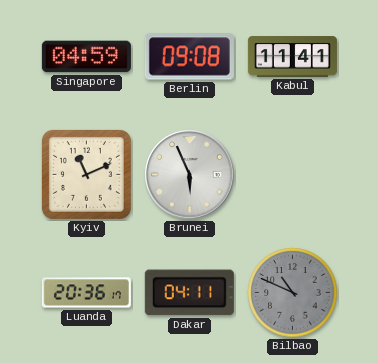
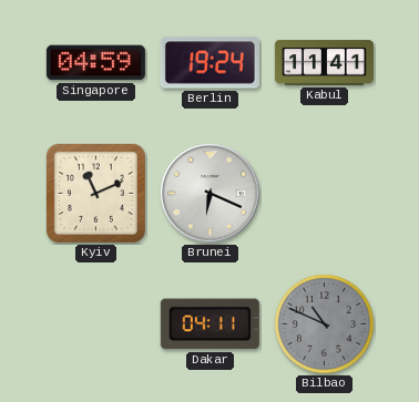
Berlin: 09:08 -> 19:24
Brunei: 5:56 -> 6:19
Luanda: 20:36 -> none
